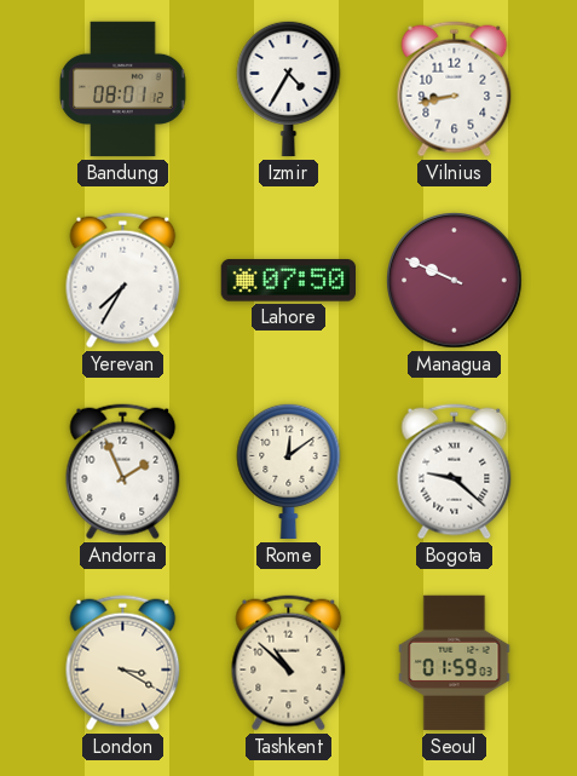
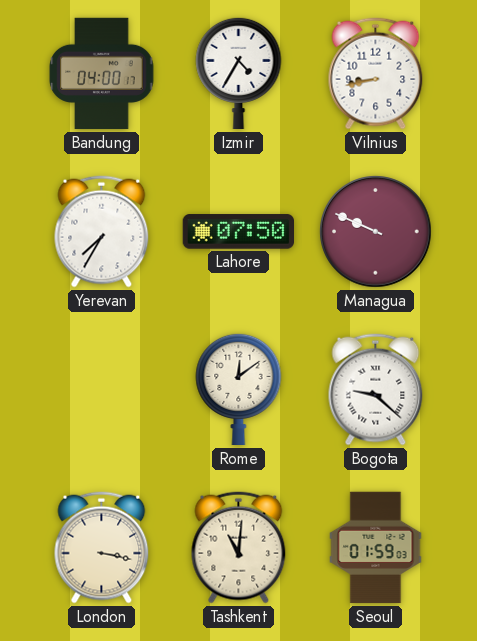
Bandung: 08:01 -> 04:00
Andorra: 1:56 -> none
London: 3:20 -> 3:17
Tashkent: 10:52 -> 11:01
